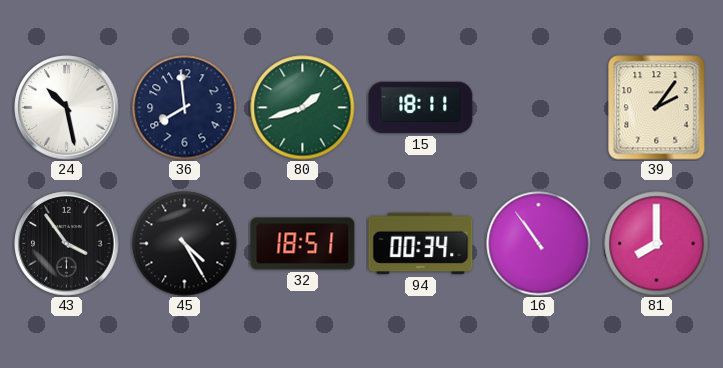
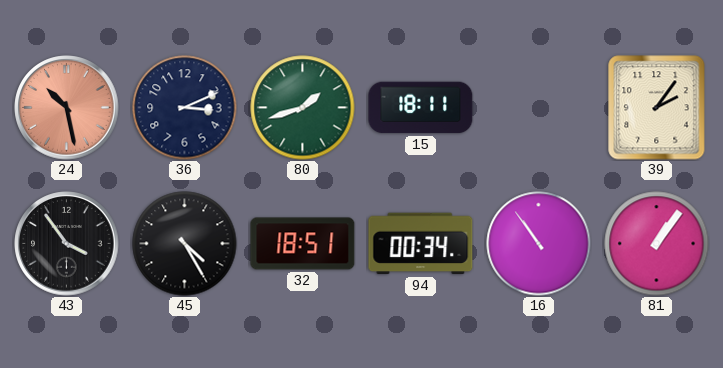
24 dial: white -> salmon
36: 7:59 -> 3:11
81: 8:00 -> 1:06
